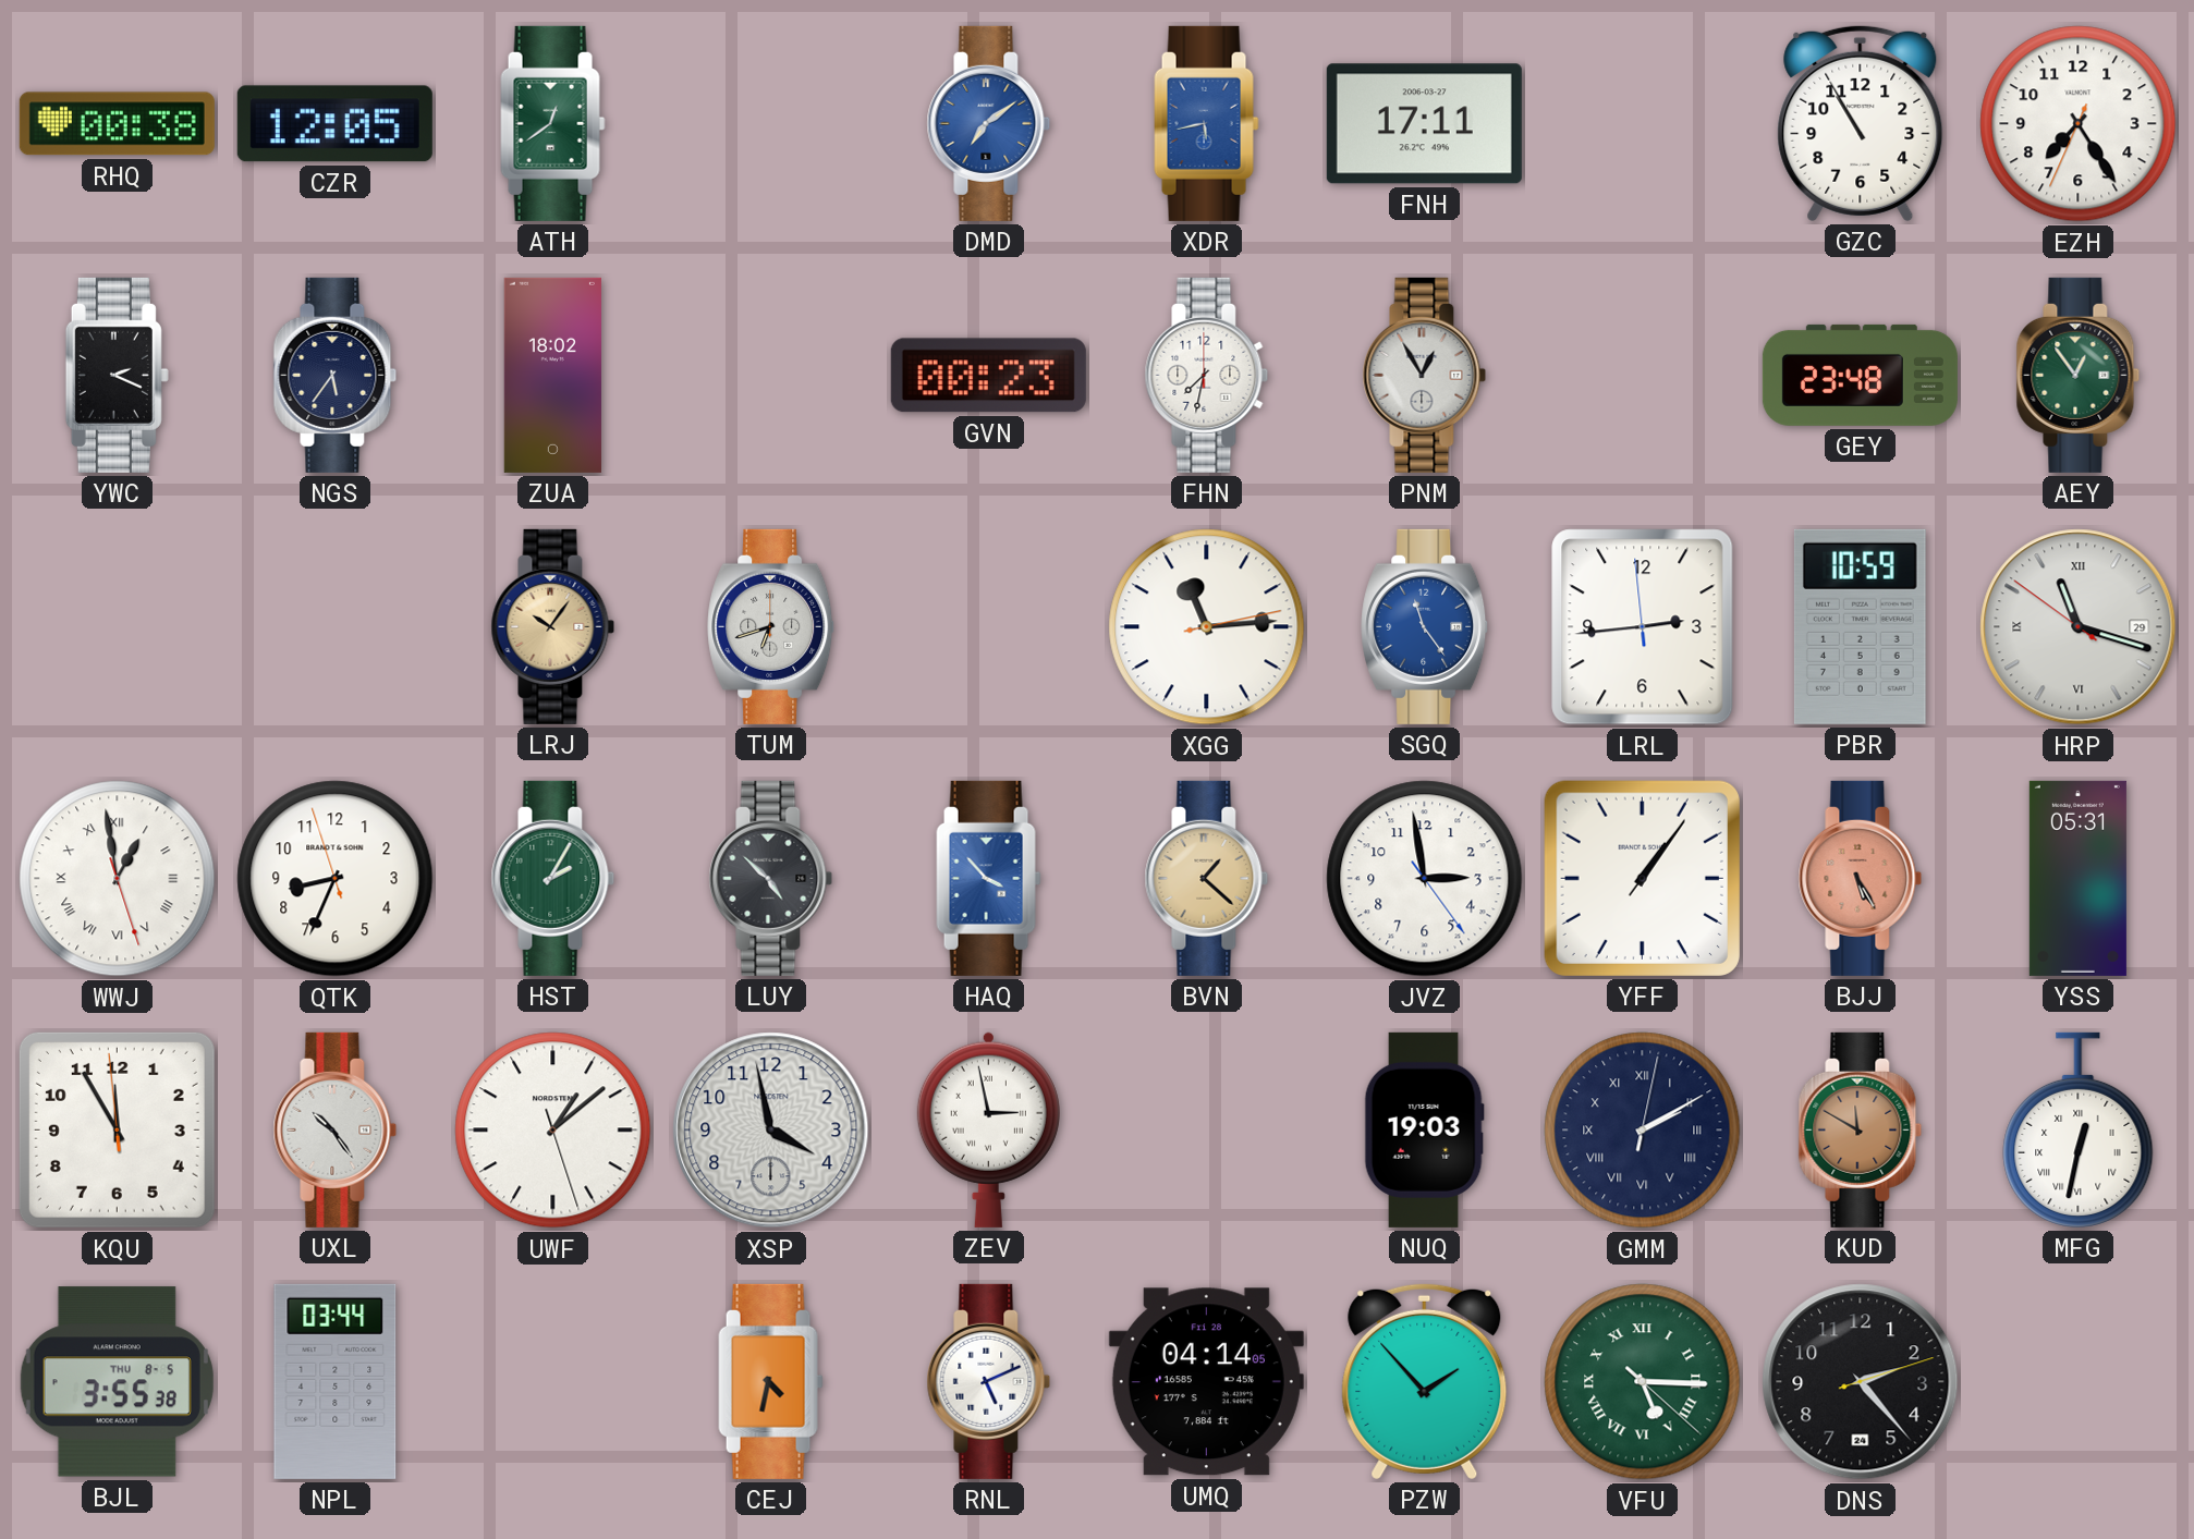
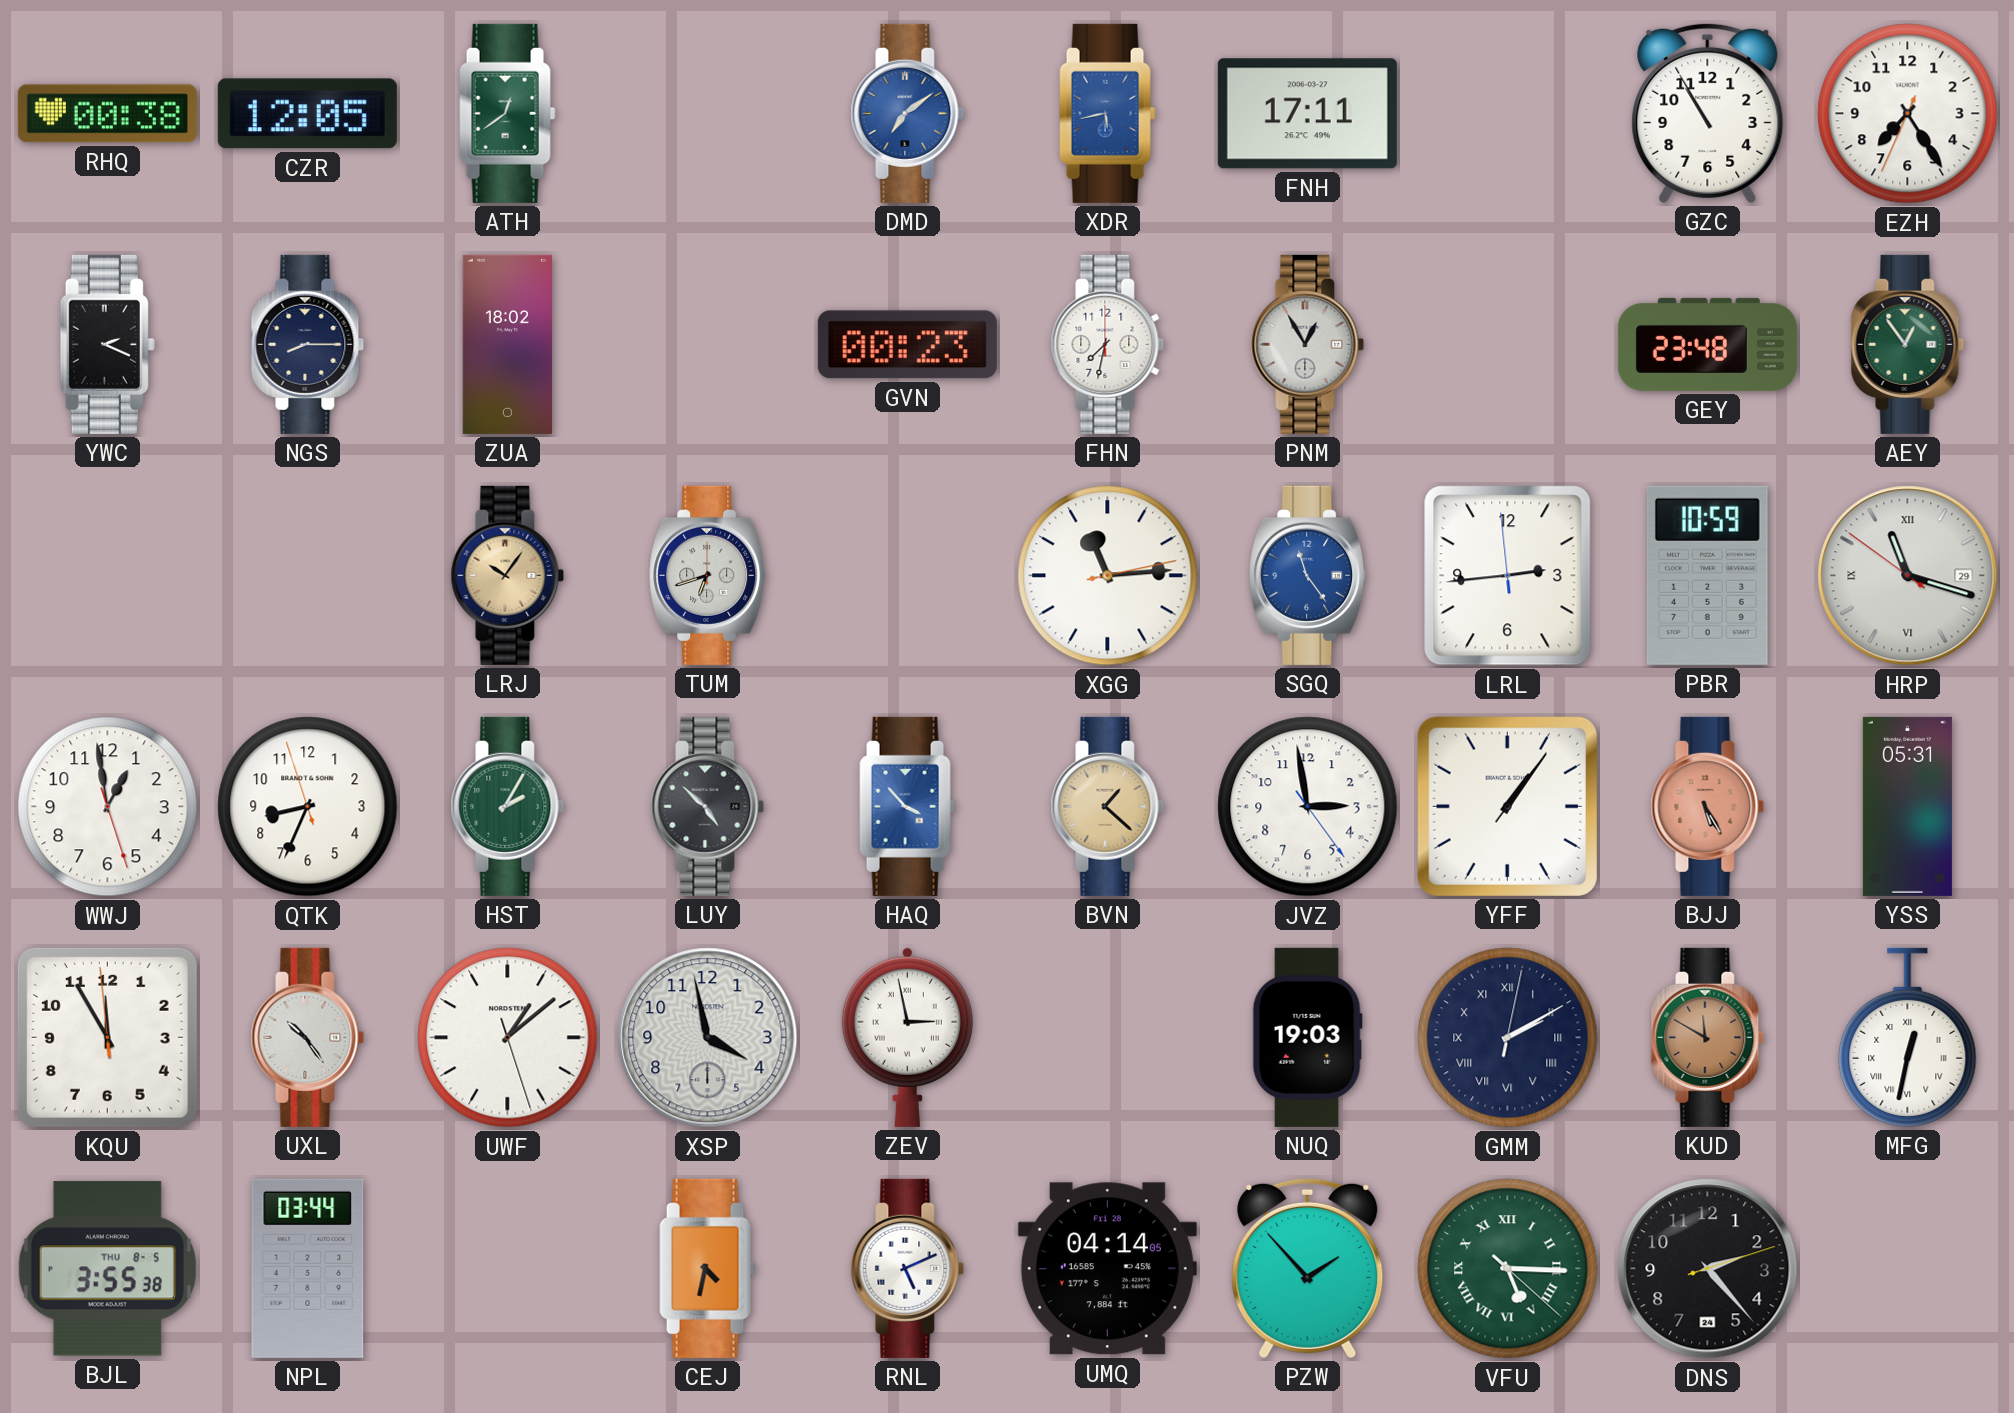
NGS: 5:36 -> 8:15
WWJ numerals: Roman -> Arabic
